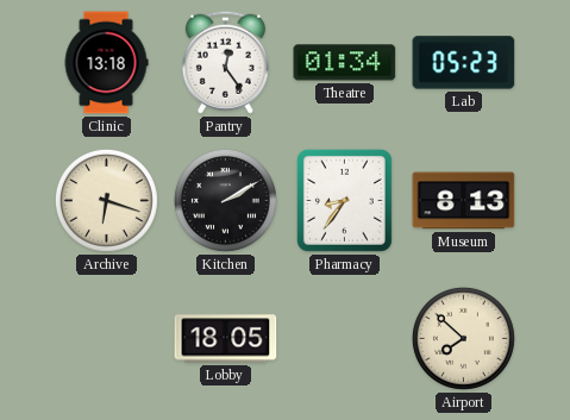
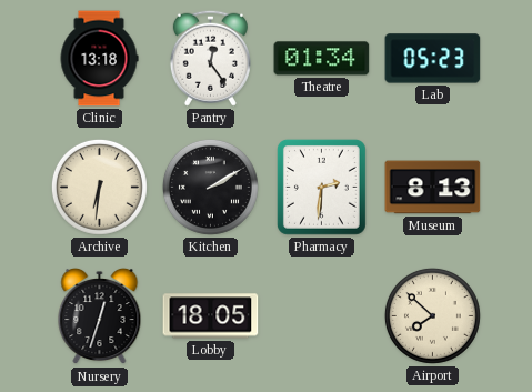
Archive: 6:18 -> 6:31
Pharmacy: 8:36 -> 2:31
Nursery: none -> 12:33
